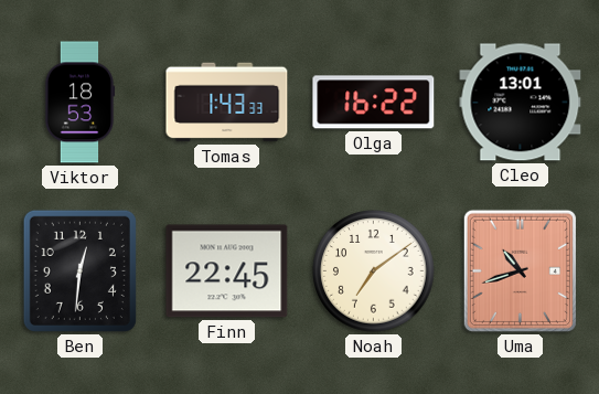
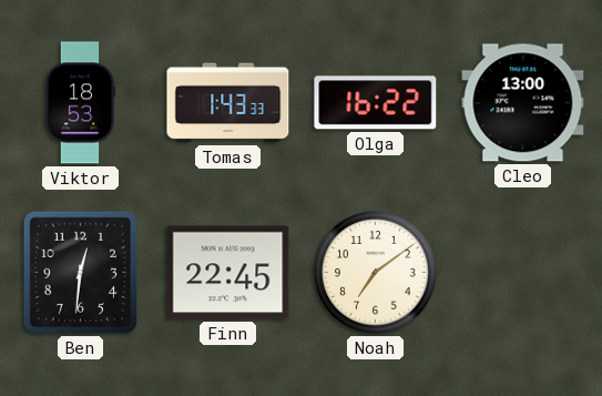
Cleo: 13:01 -> 13:00
Uma: 10:42 -> none
